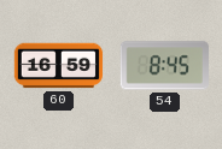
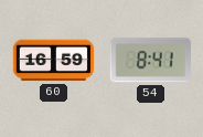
54: 8:45 -> 8:41
